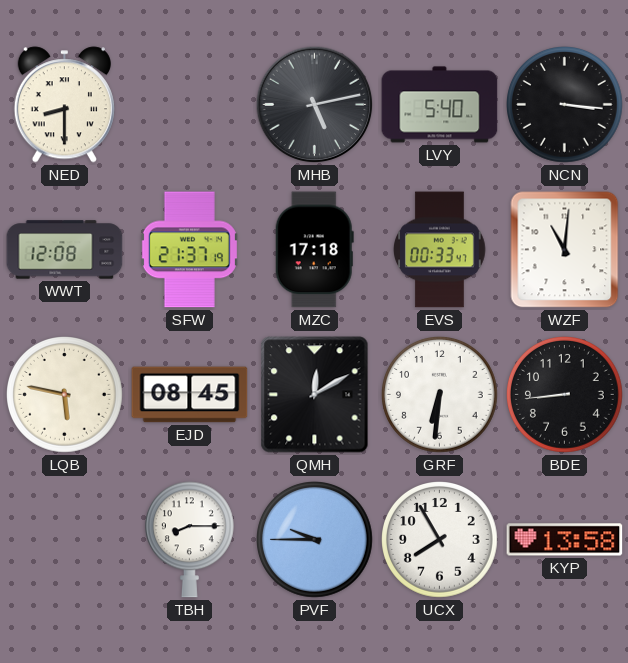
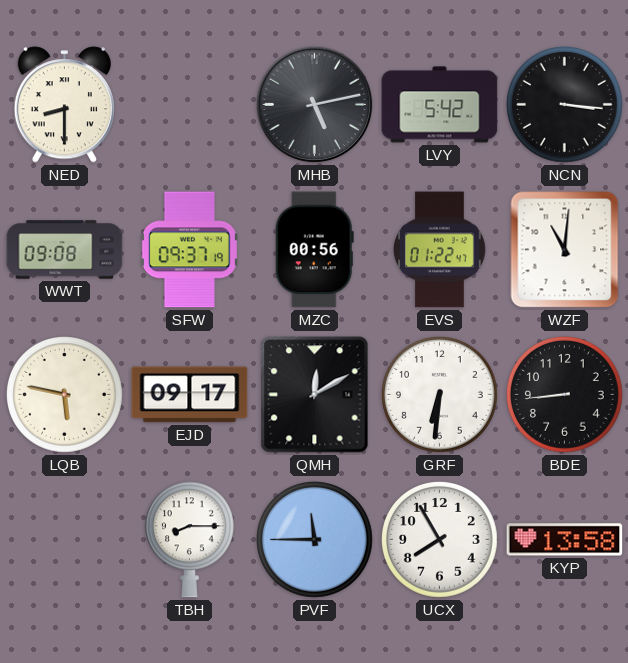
LVY: 5:40 -> 5:42
WWT: 12:08 -> 09:08
SFW: 21:37 -> 09:37
MZC: 17:18 -> 00:56
EVS: 00:33 -> 01:22
EJD: 08:45 -> 09:17
PVF: 9:45 -> 11:45
